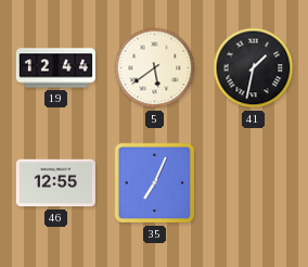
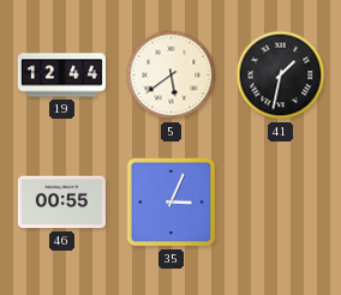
46: 12:55 -> 00:55
35: 7:04 -> 3:04
